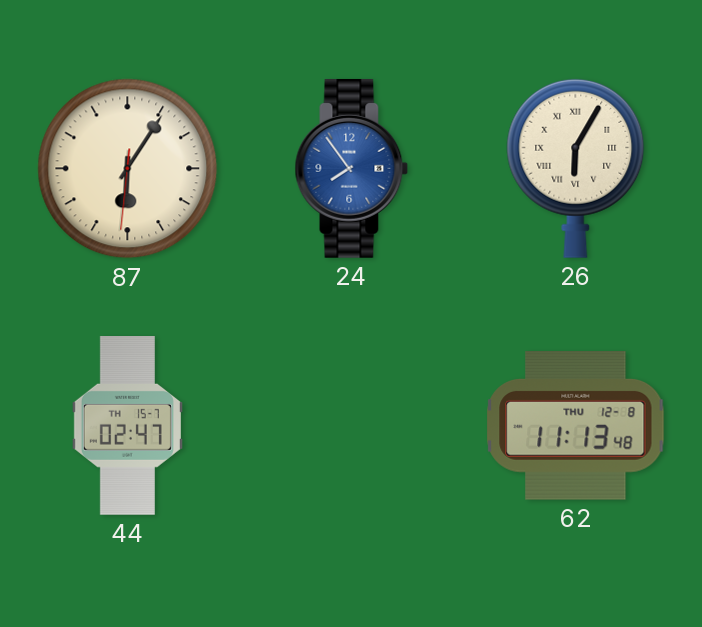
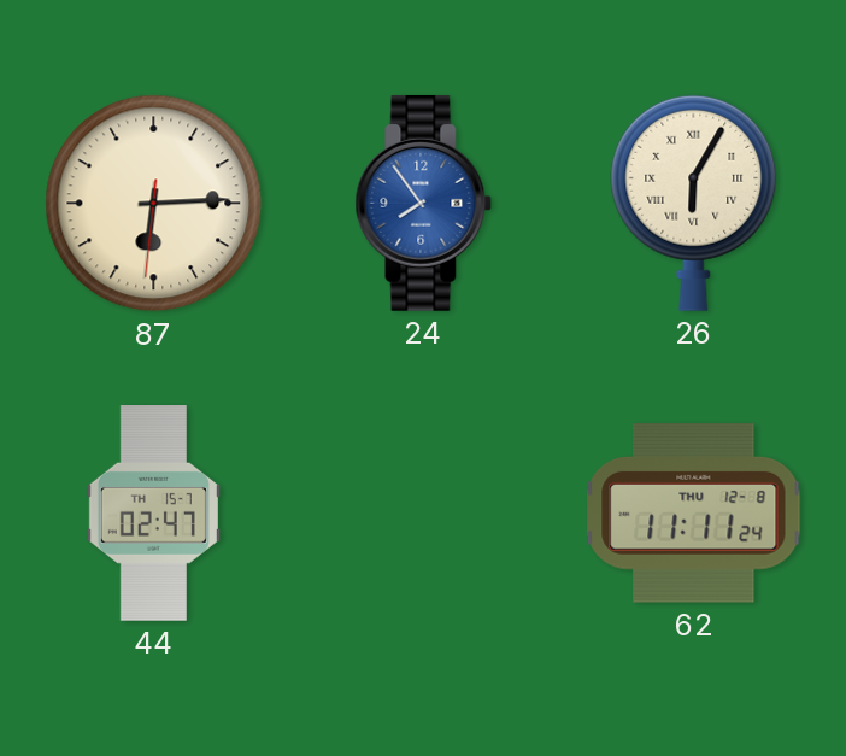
87: 6:05 -> 6:14
62: 11:13 -> 11:11
